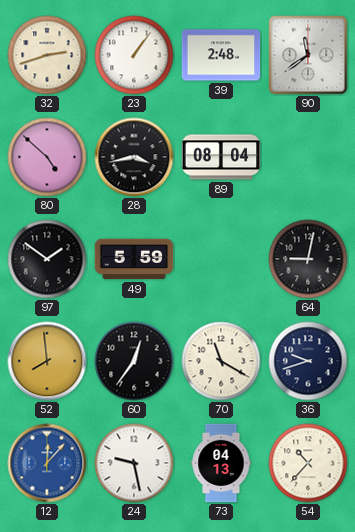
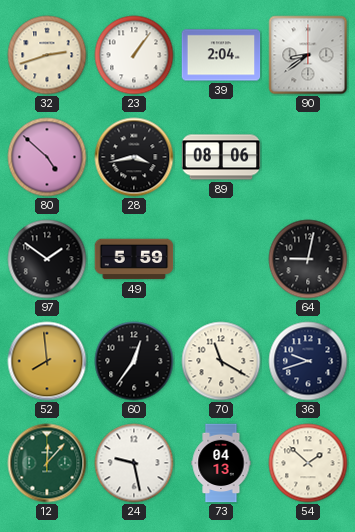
39: 2:48 -> 2:04
90: 11:39 -> 8:39
89: 08:04 -> 08:06
12 dial: blue -> green
54: 10:37 -> 1:52
